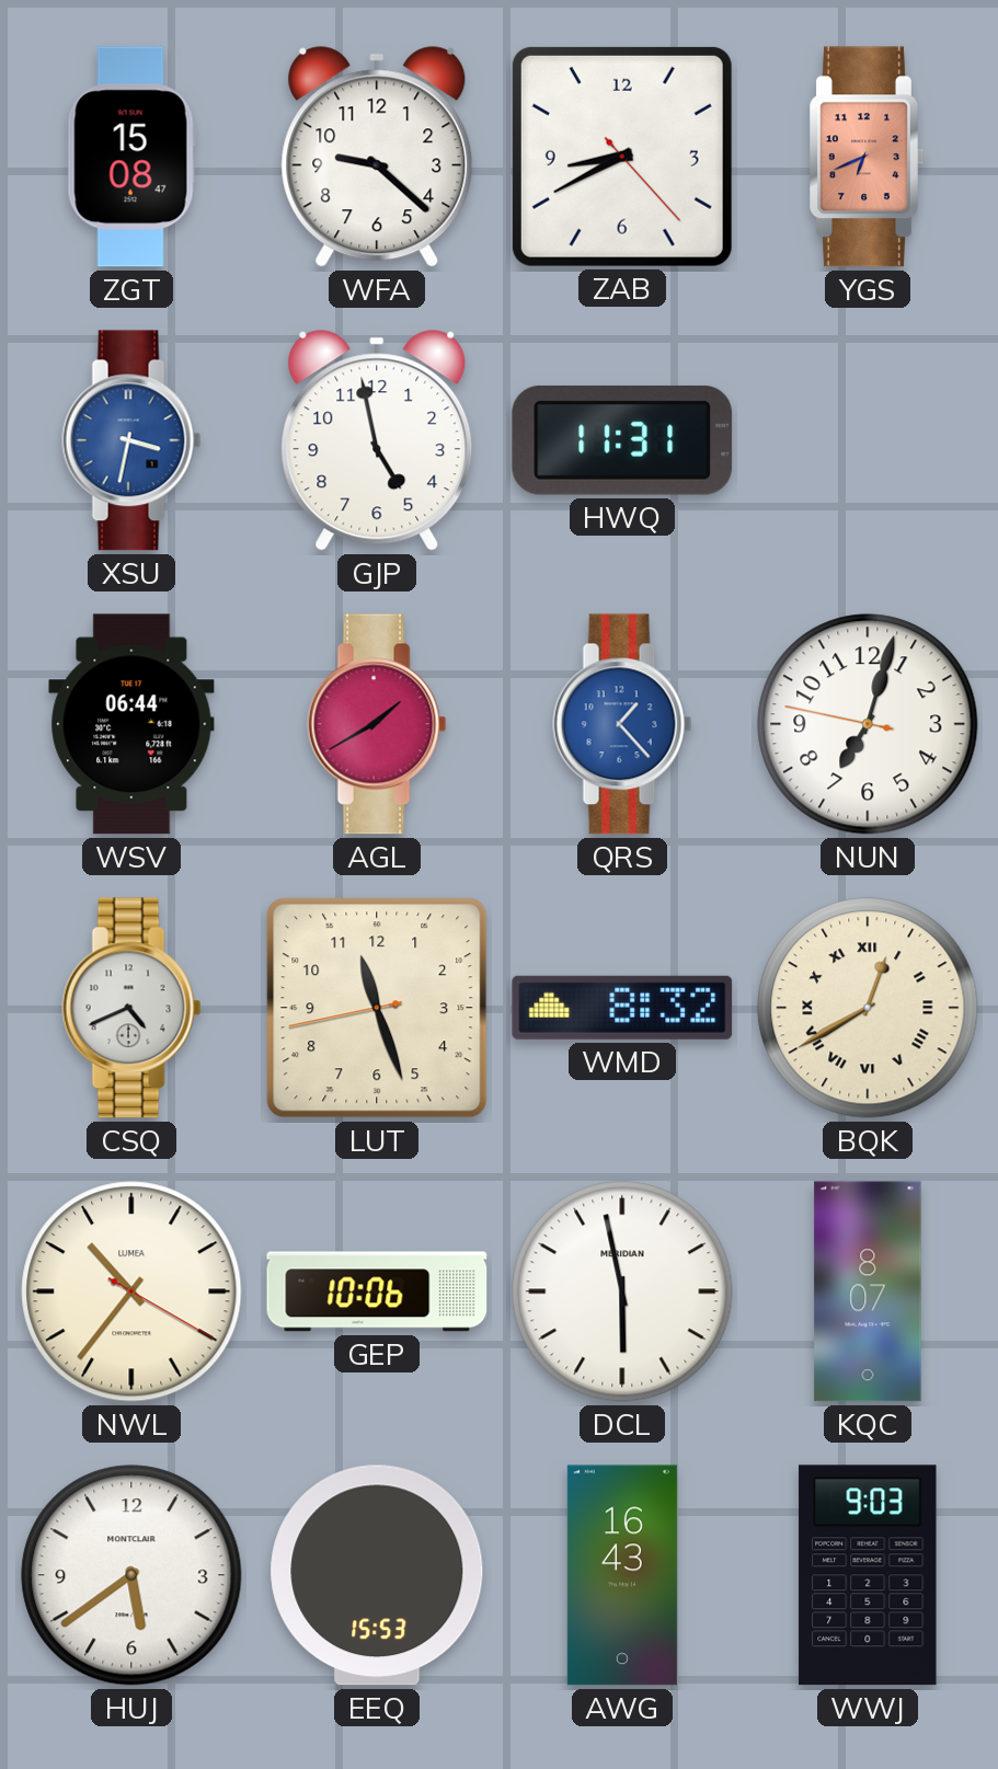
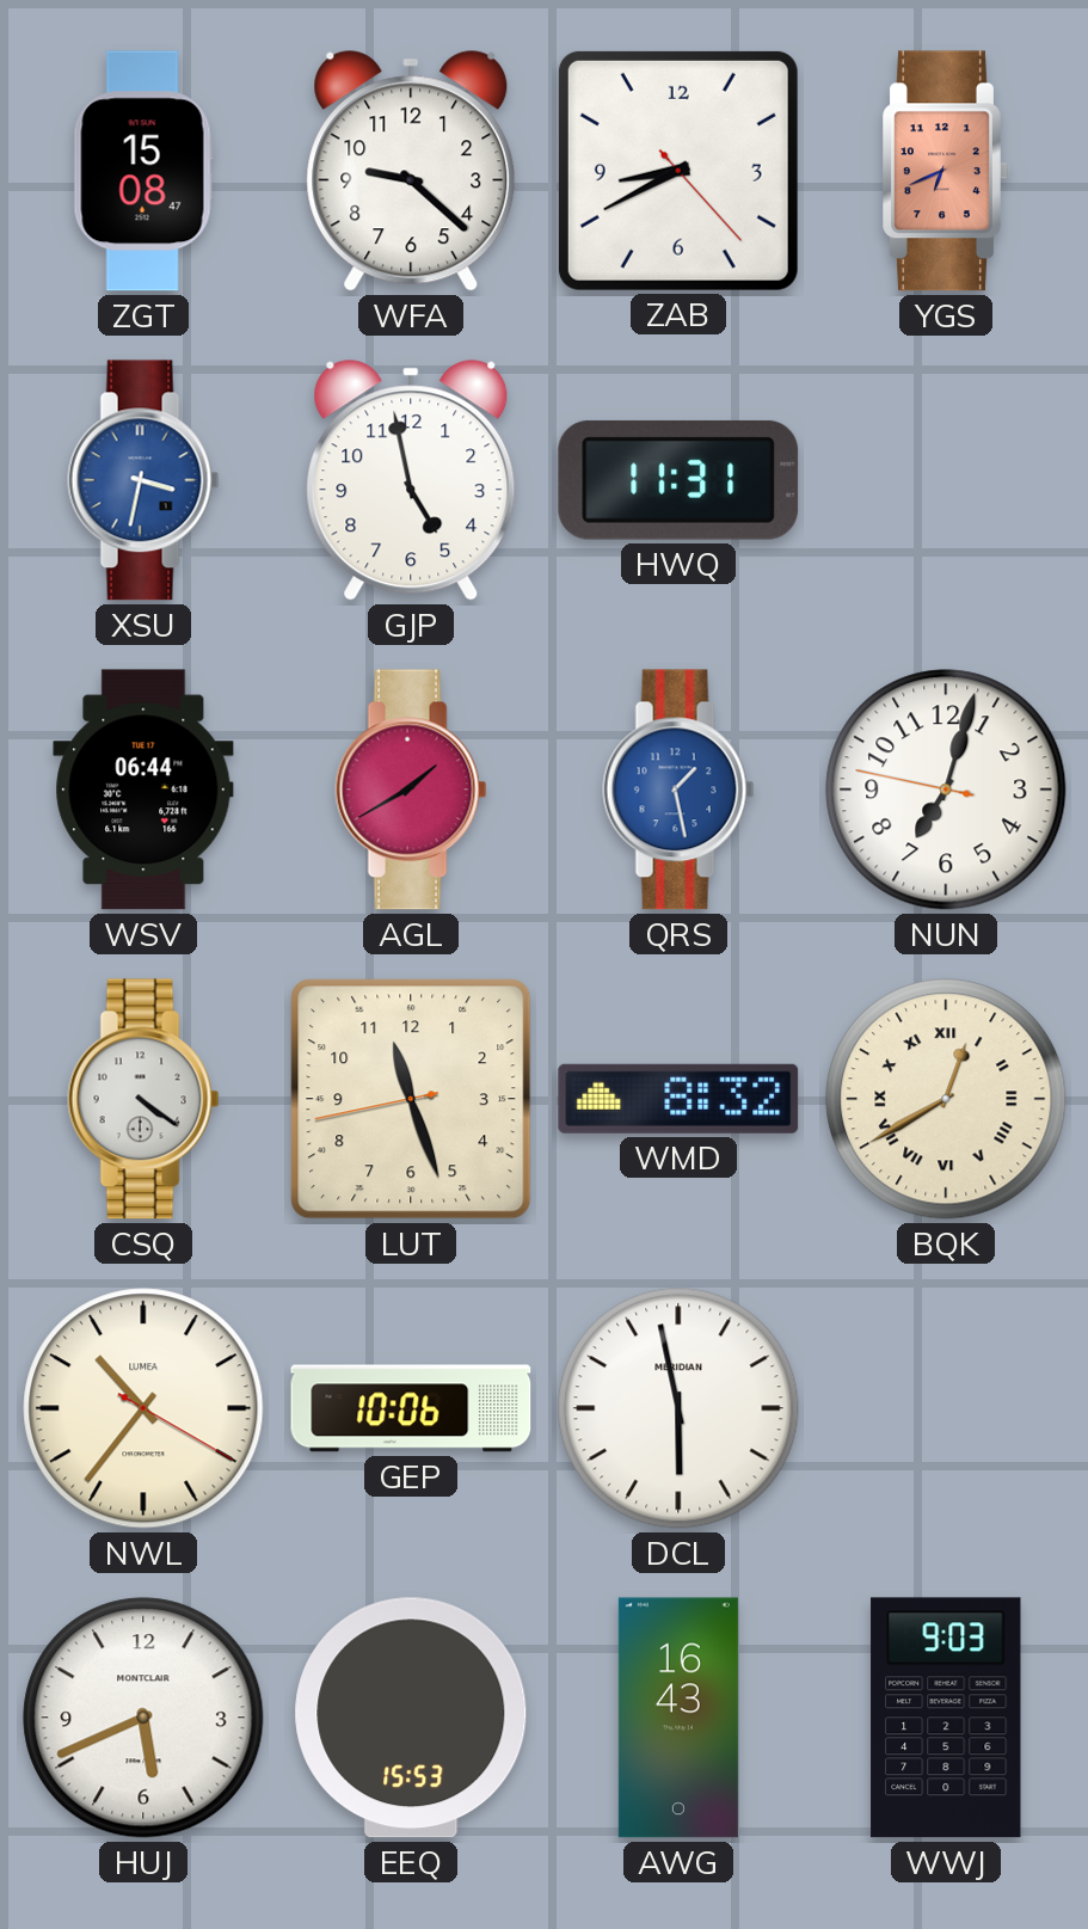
QRS: 1:23 -> 1:28
CSQ: 4:41 -> 4:21
KQC: 8:07 -> none
HUJ: 5:39 -> 5:41
